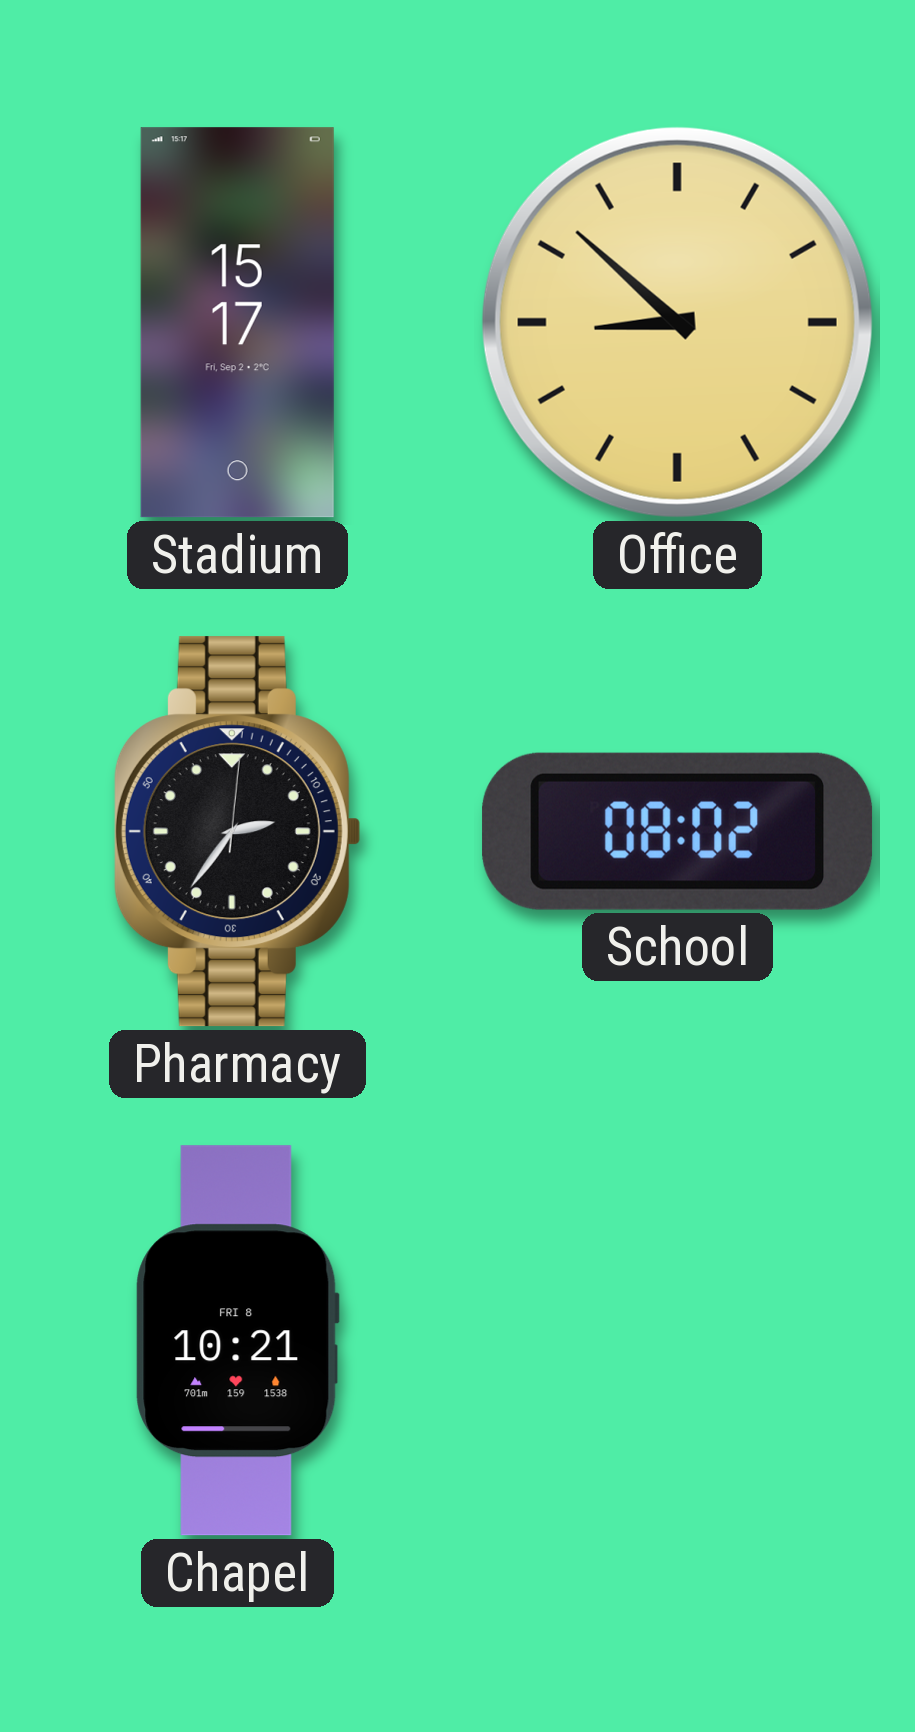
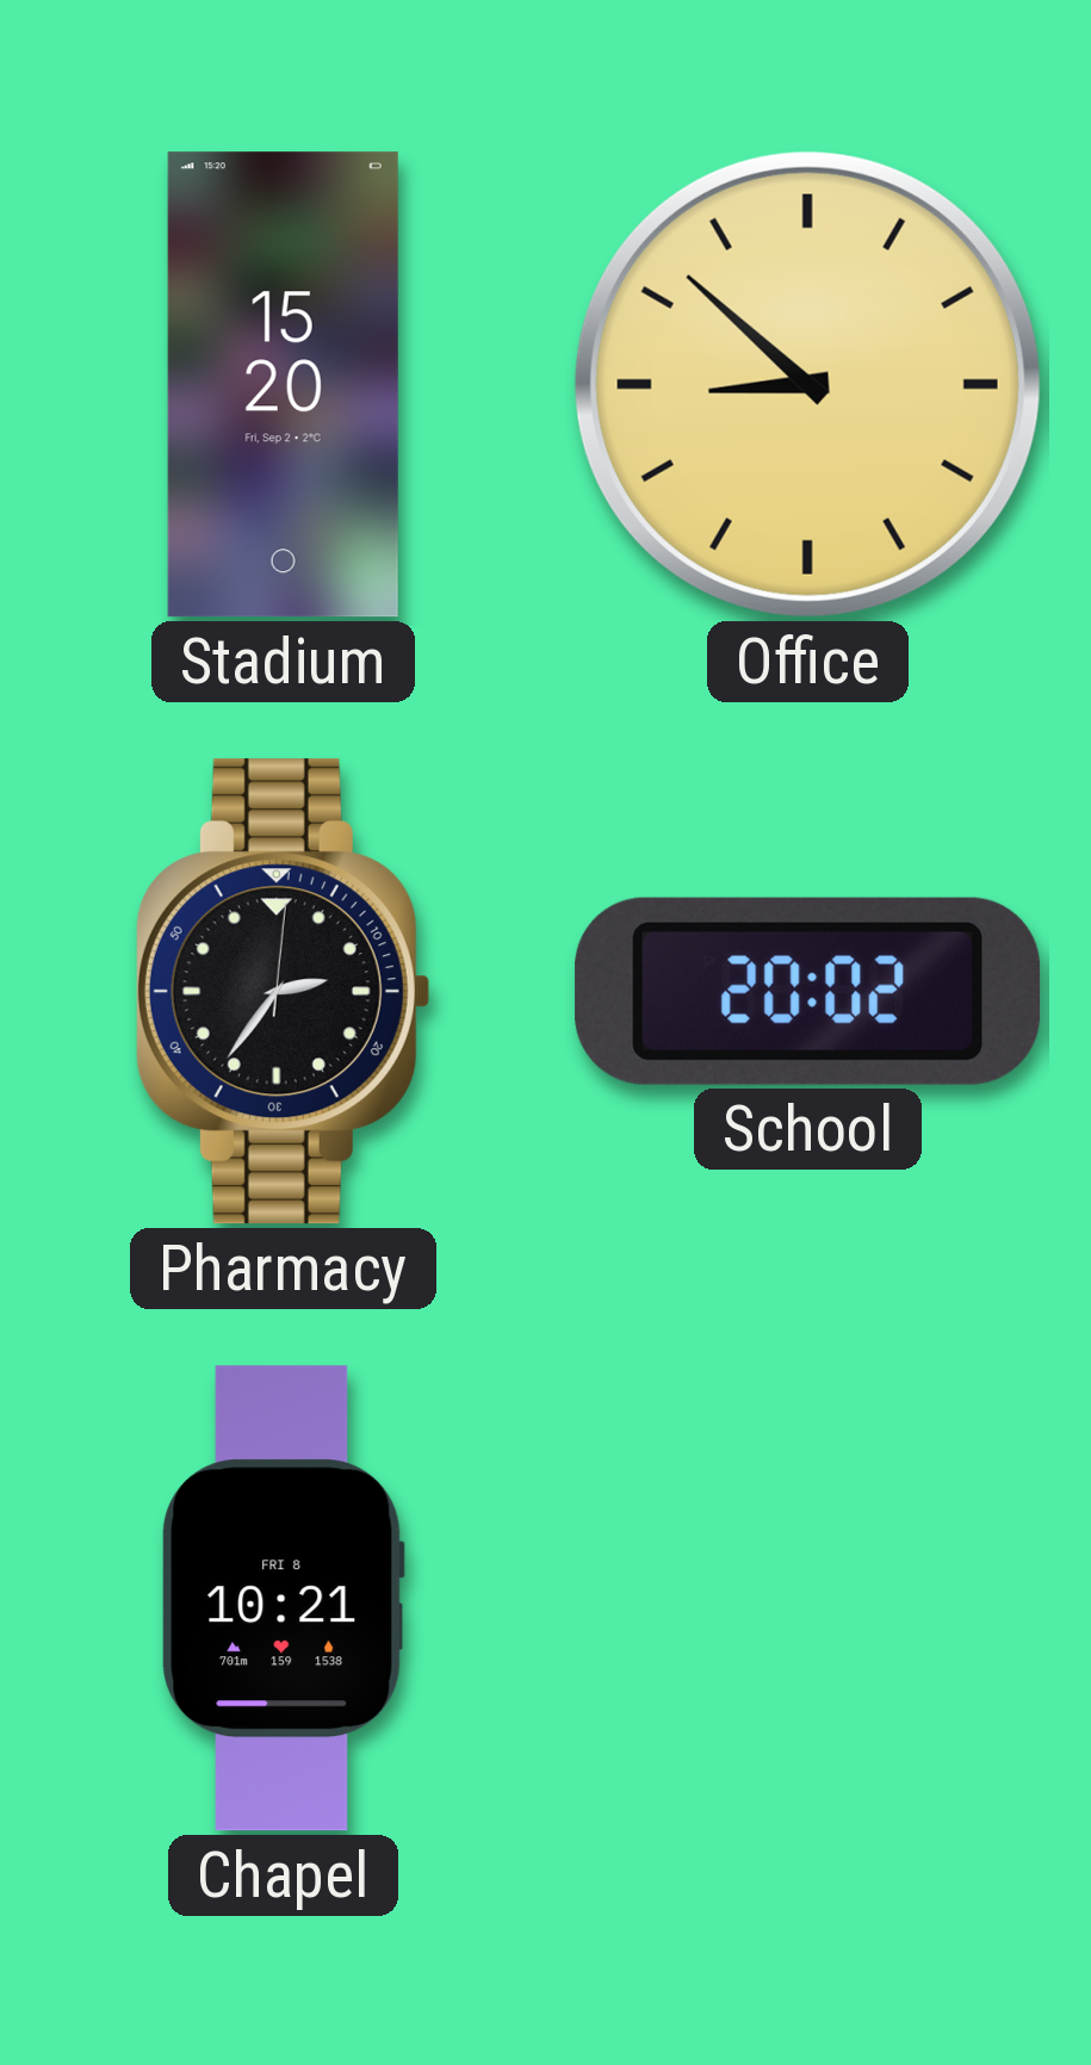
Stadium: 15:17 -> 15:20
School: 08:02 -> 20:02
